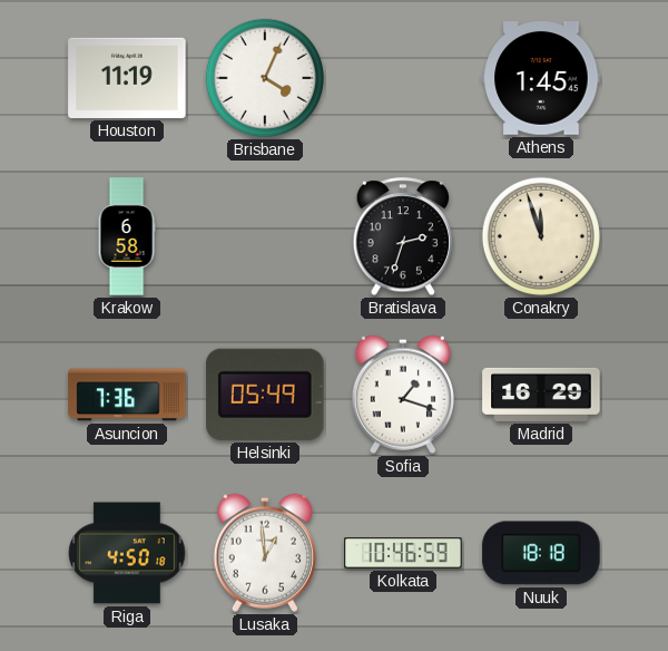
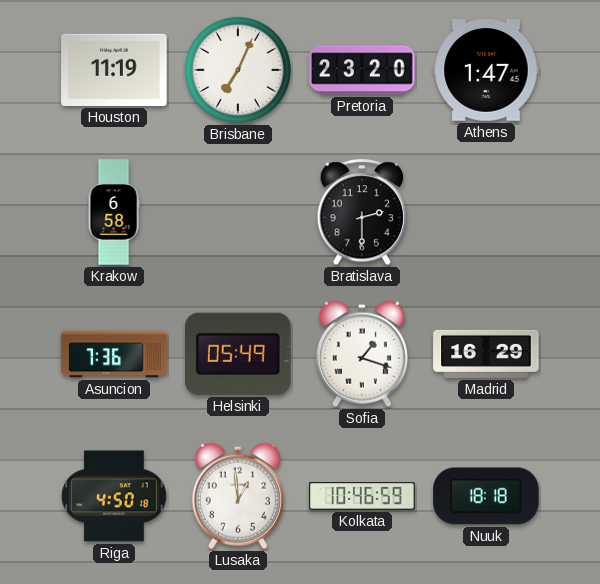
Brisbane: 4:04 -> 7:04
Pretoria: none -> 23:20
Athens: 1:45 -> 1:47
Bratislava: 2:33 -> 2:30
Conakry: 11:57 -> none
